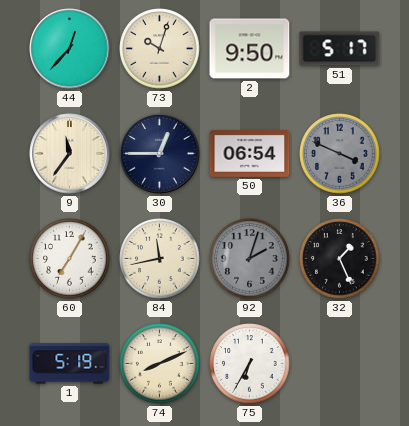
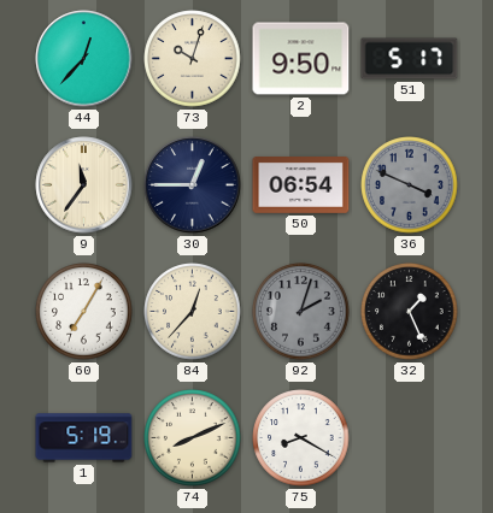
84: 11:43 -> 12:37
75: 6:35 -> 8:20
